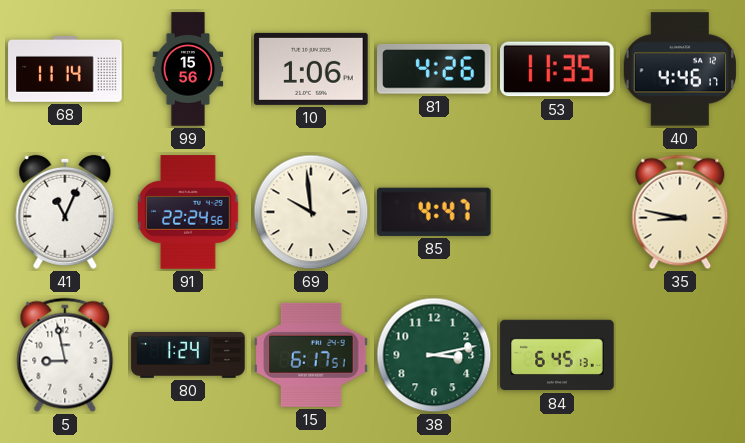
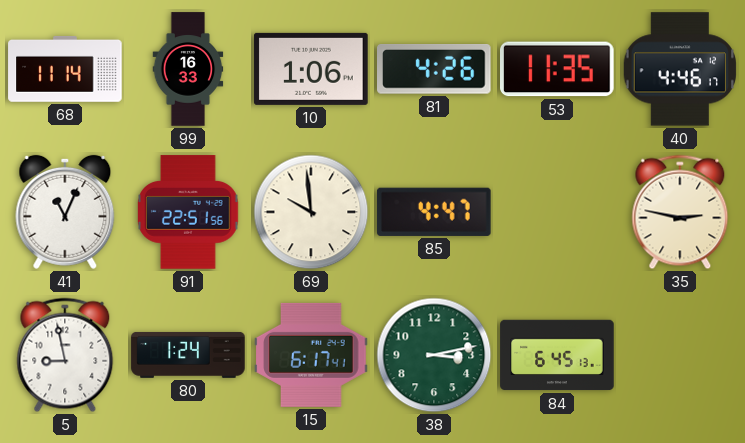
99: 15:56 -> 16:33
91: 22:24 -> 22:51
35: 8:47 -> 2:47
15: 6:17:51 -> 6:17:41
